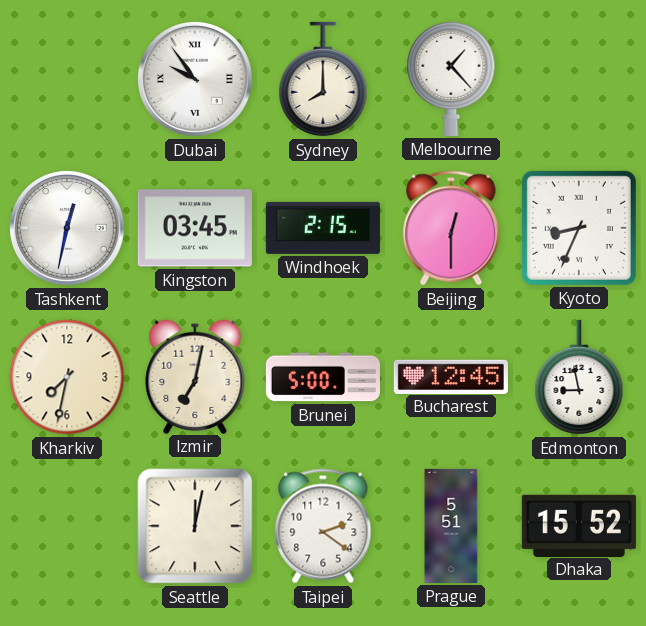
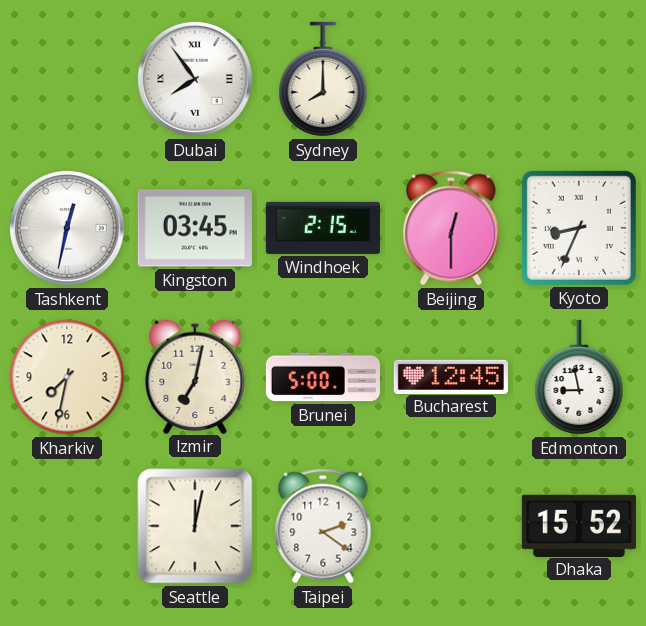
Dubai: 9:54 -> 7:54
Melbourne: 1:23 -> none
Prague: 5:51 -> none
